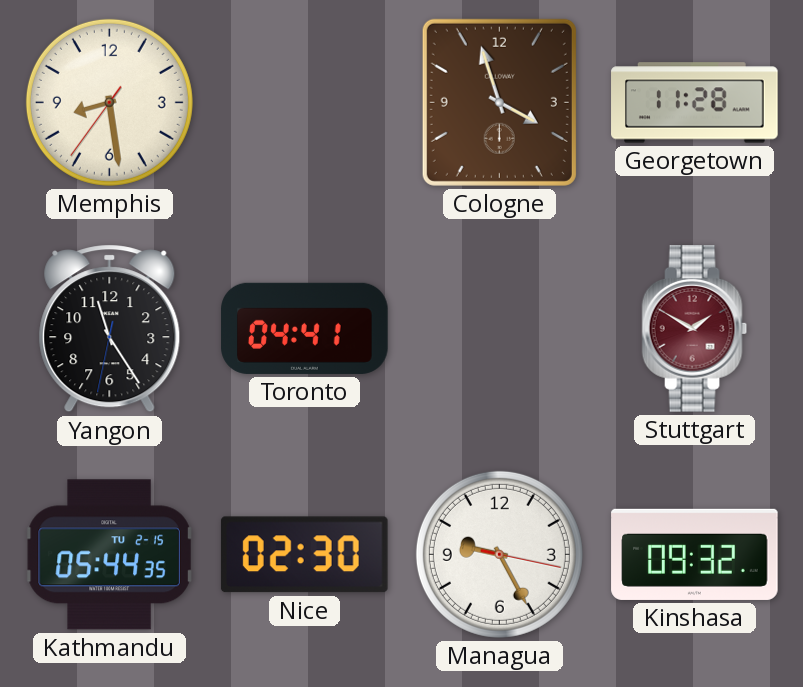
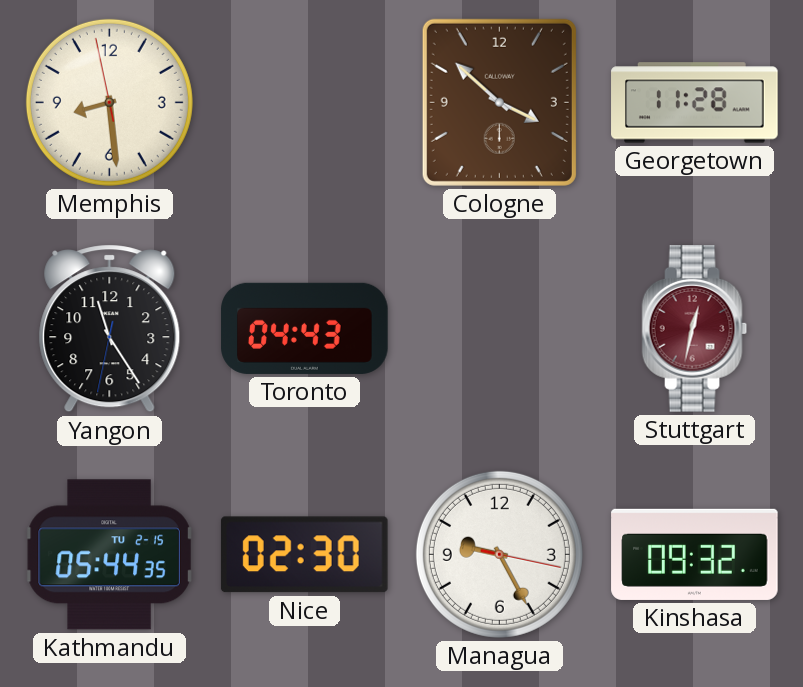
Memphis: 8:28:36 -> 8:28:58
Cologne: 3:57 -> 3:52
Toronto: 04:41 -> 04:43
Stuttgart: 1:50 -> 12:32
